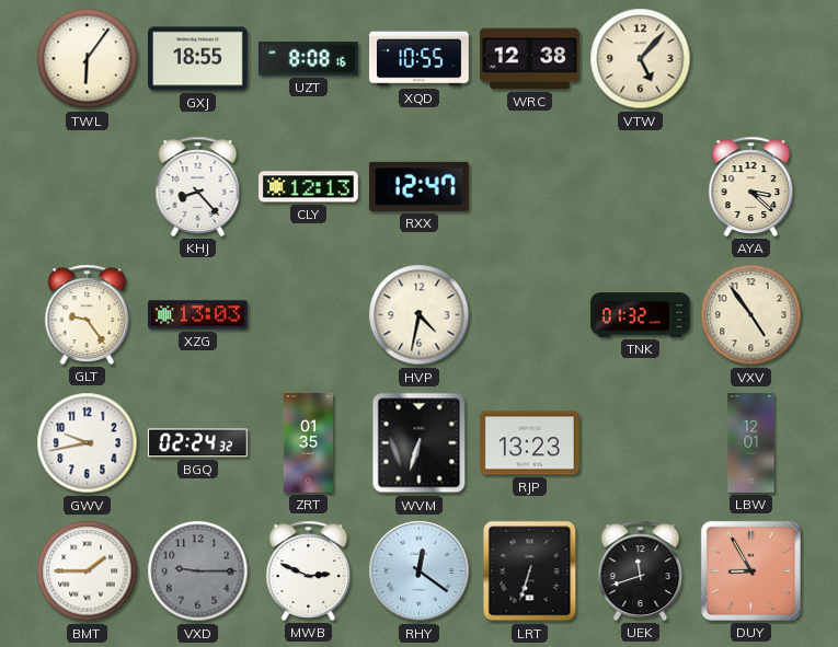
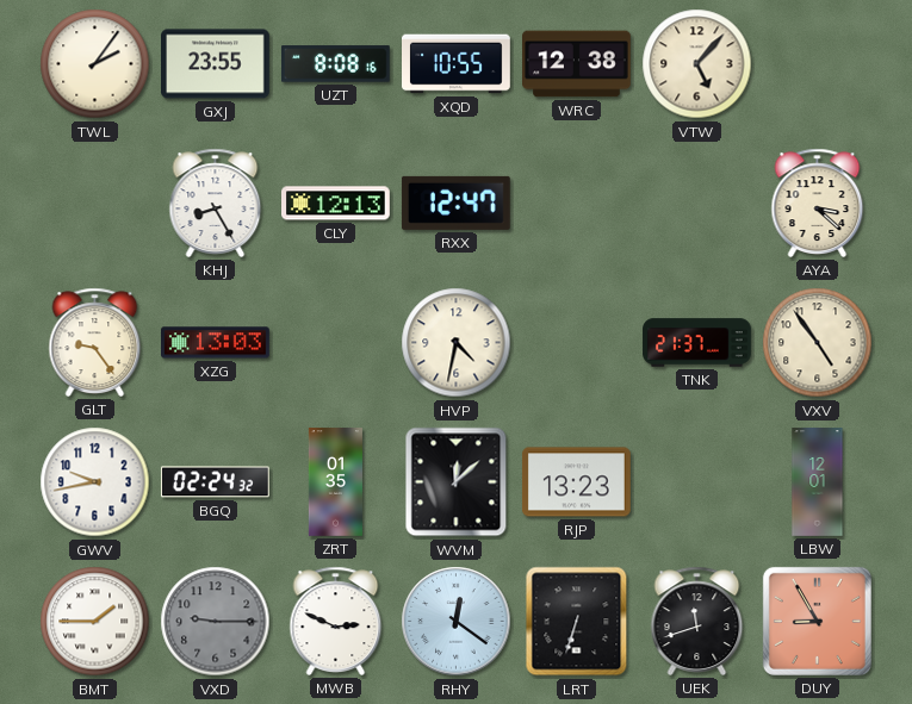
TWL: 6:06 -> 2:06
GXJ: 18:55 -> 23:55
KHJ: 8:23 -> 8:25
TNK: 01:32 -> 21:37
WVM: 6:33 -> 12:08
